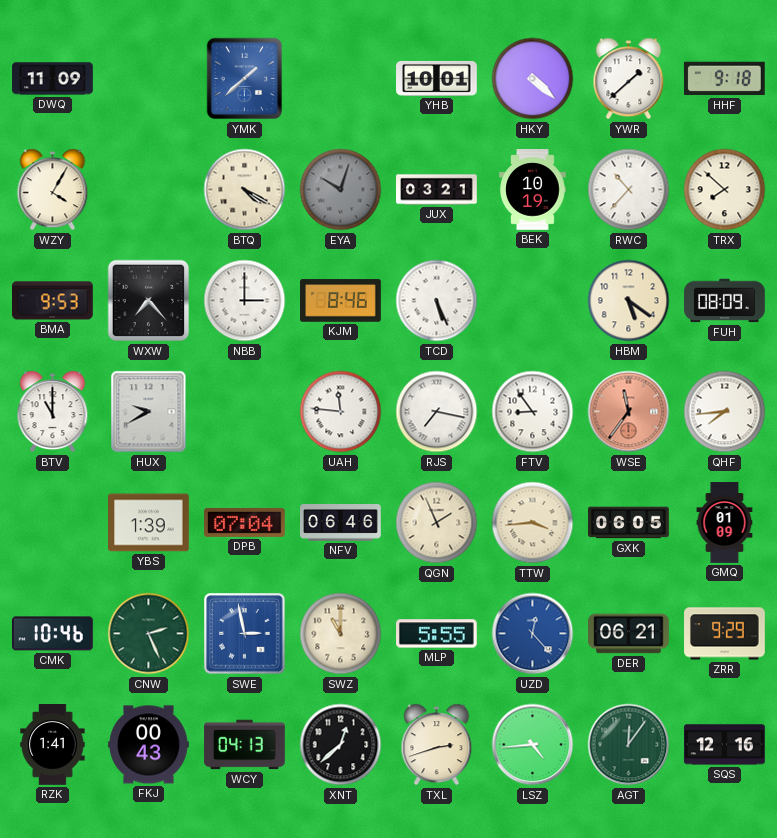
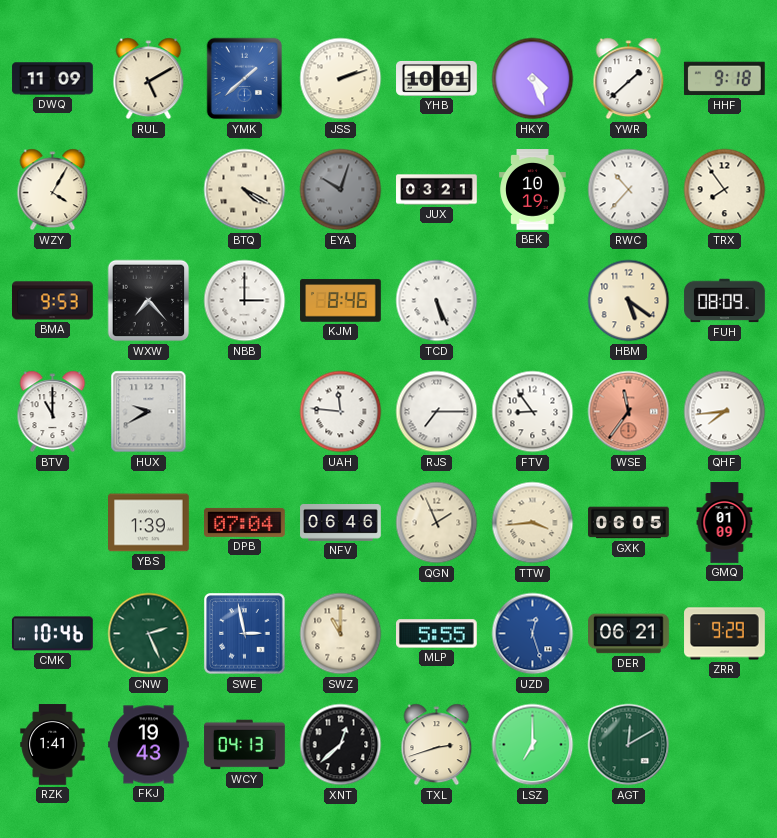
RUL: none -> 5:10
JSS: none -> 2:12
HKY: 4:22 -> 4:26
TRX: 7:52 -> 7:54
RJS: 7:17 -> 7:15
UZD: 12:23 -> 12:27
FKJ: 00:43 -> 19:43
LSZ: 4:44 -> 7:00
AGT: 12:06 -> 12:10
SQS: 12:16 -> none
